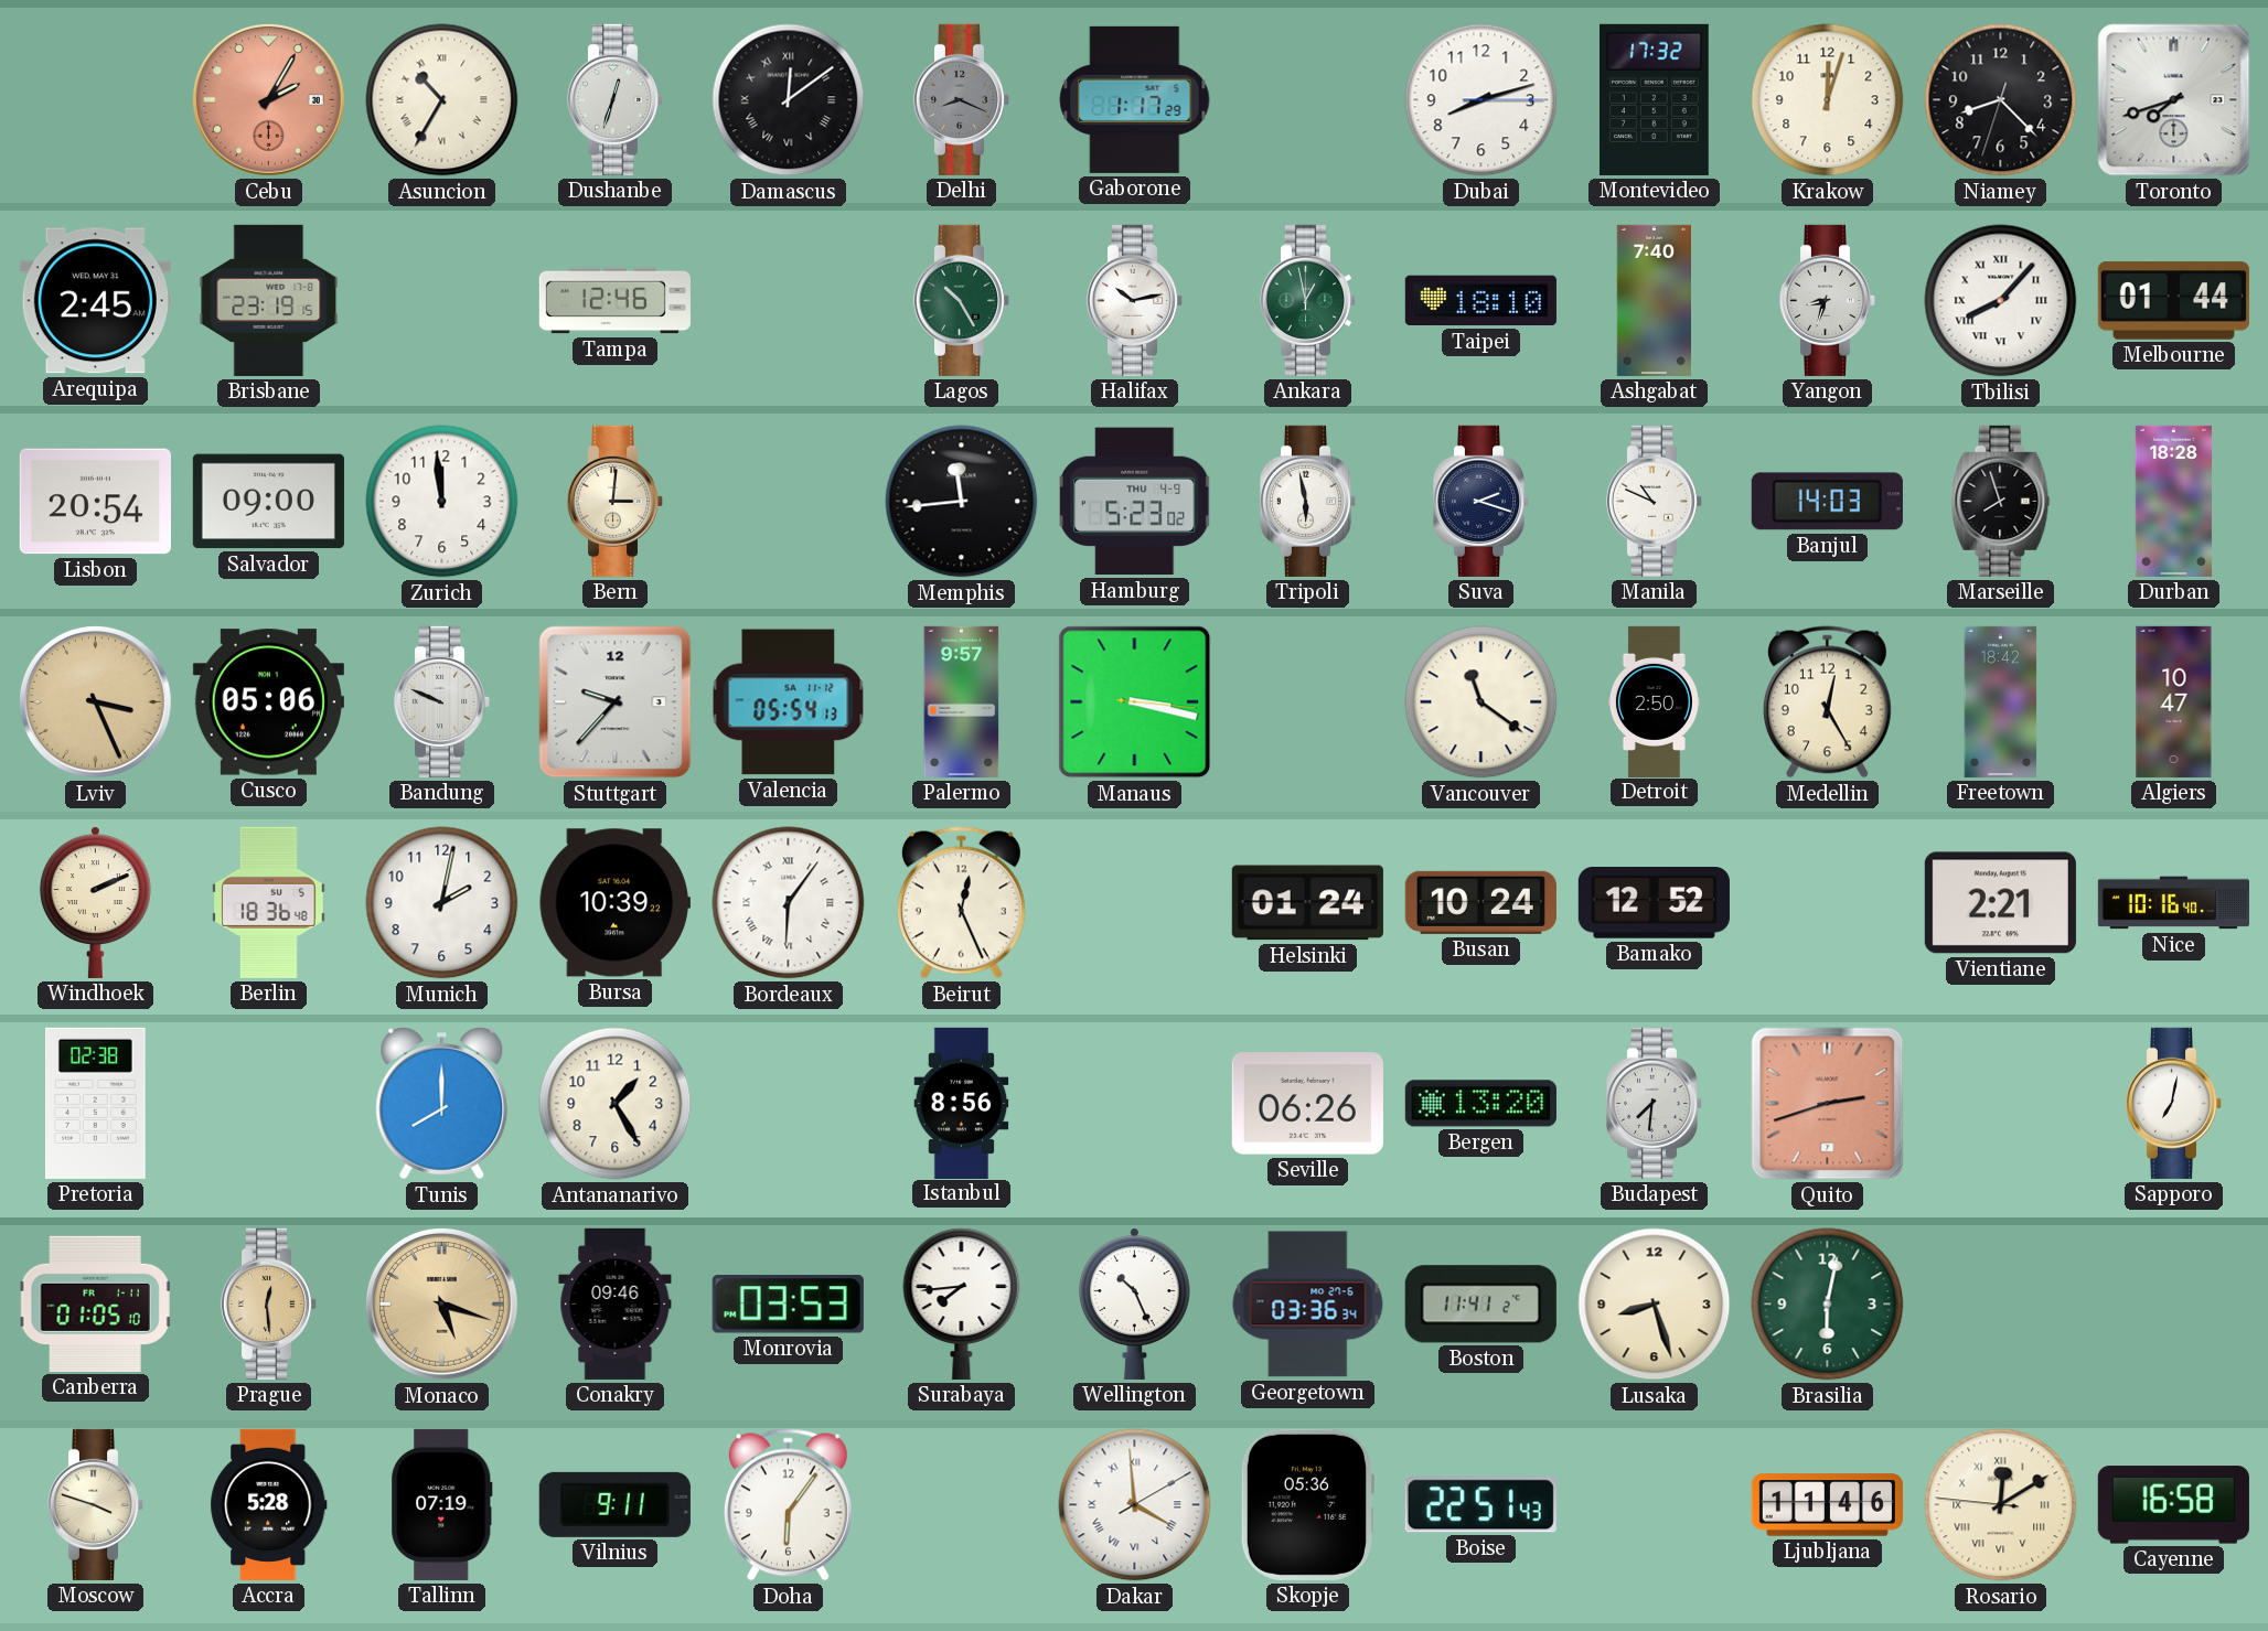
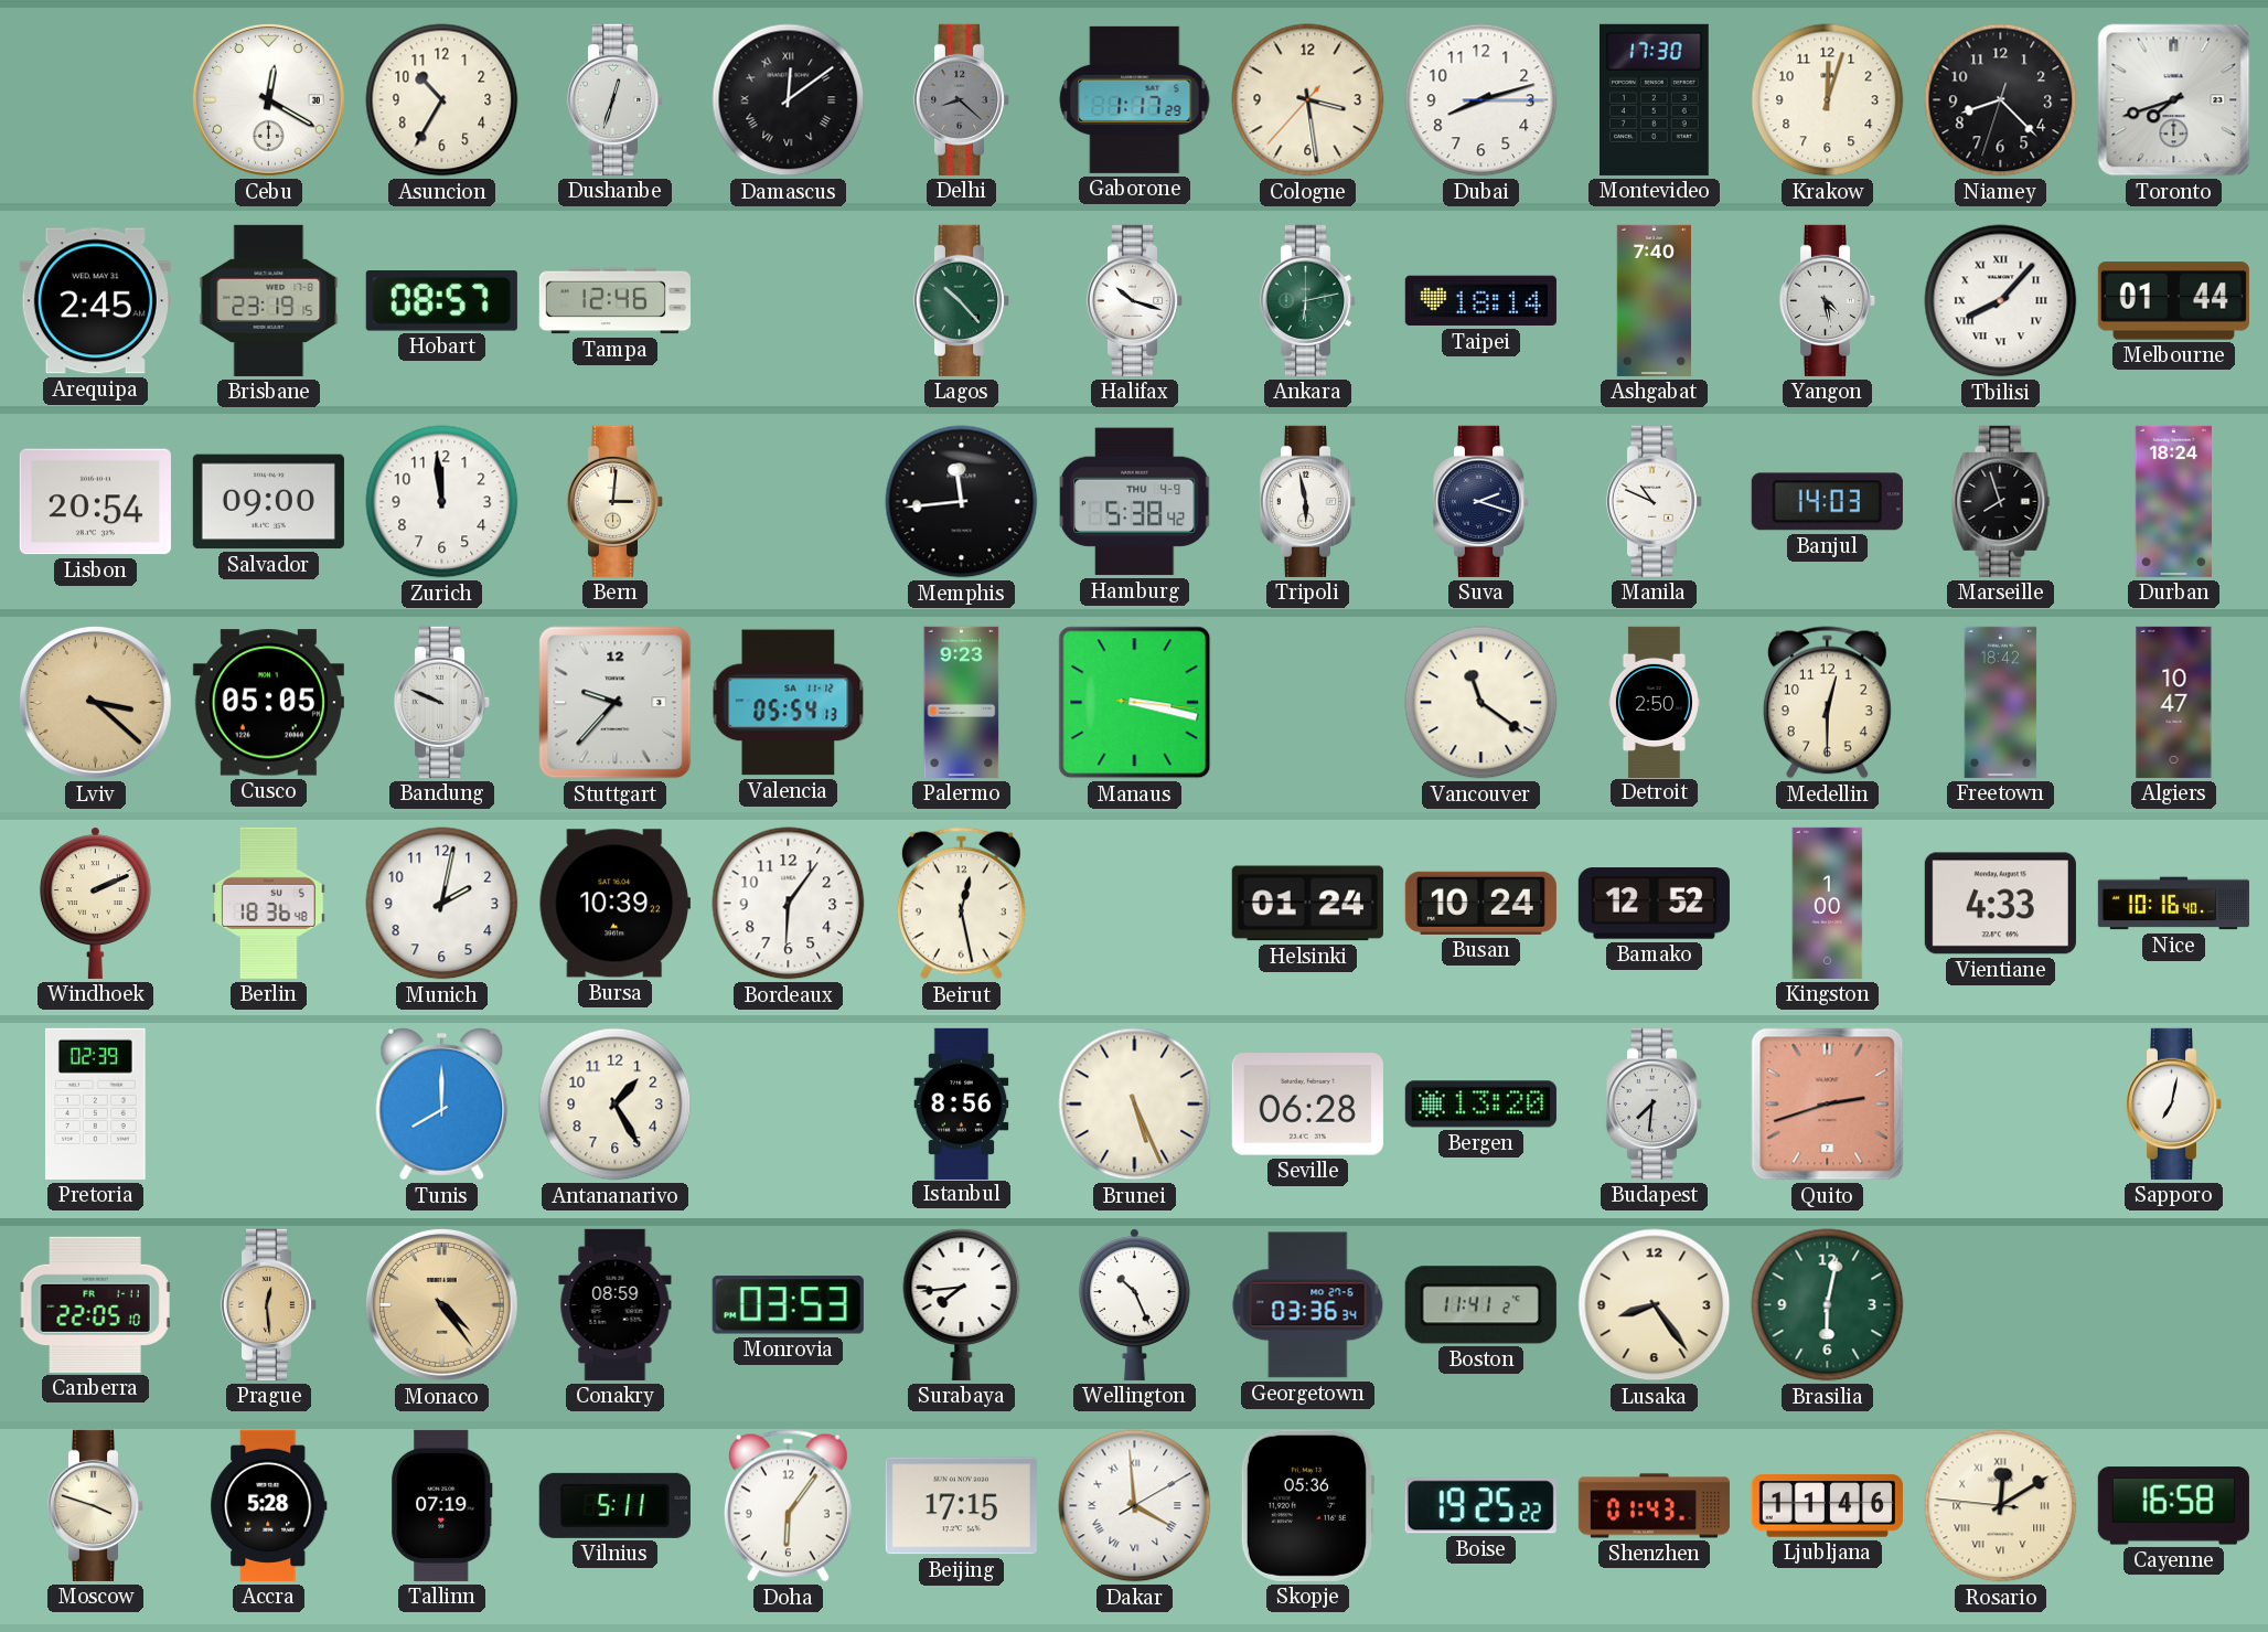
Cebu: 2:05 -> 12:20
Cebu dial: salmon -> white
Asuncion numerals: Roman -> Arabic
Delhi: 8:19 -> 8:22
Cologne: none -> 3:28
Montevideo: 17:32 -> 17:30
Hobart: none -> 08:57
Lagos: 10:25 -> 10:23
Halifax: 10:13 -> 10:18
Ankara: 12:58 -> 6:13
Taipei: 18:10 -> 18:14
Yangon: 8:33 -> 4:28
Hamburg: 5:23 -> 5:38
Durban: 18:28 -> 18:24
Lviv: 3:26 -> 3:22
Cusco: 05:06 -> 05:05
Palermo: 9:57 -> 9:23
Medellin: 12:25 -> 12:30
Bordeaux numerals: Roman -> Arabic
Beirut: 12:26 -> 12:28
Kingston: none -> 1:00
Vientiane: 2:21 -> 4:33
Pretoria: 02:38 -> 02:39
Brunei: none -> 5:26
Seville: 06:26 -> 06:28
Canberra: 01:05 -> 22:05
Monaco: 5:18 -> 4:24
Conakry: 09:46 -> 08:59
Lusaka: 8:27 -> 8:24
Vilnius: 9:11 -> 5:11
Beijing: none -> 17:15
Boise: 22:51 -> 19:25
Shenzhen: none -> 01:43
